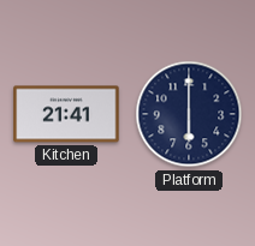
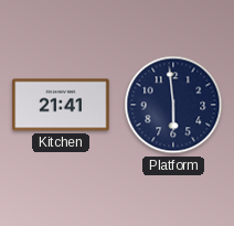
Platform: 6:00 -> 5:59
